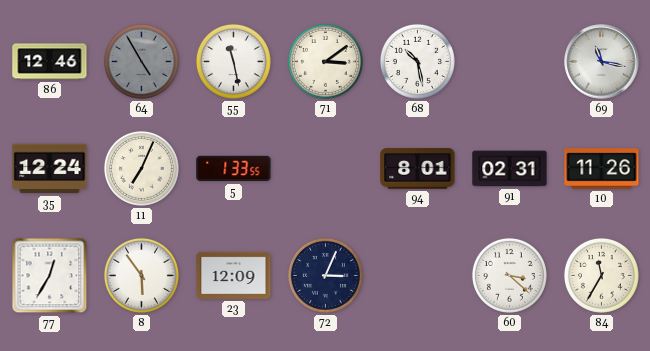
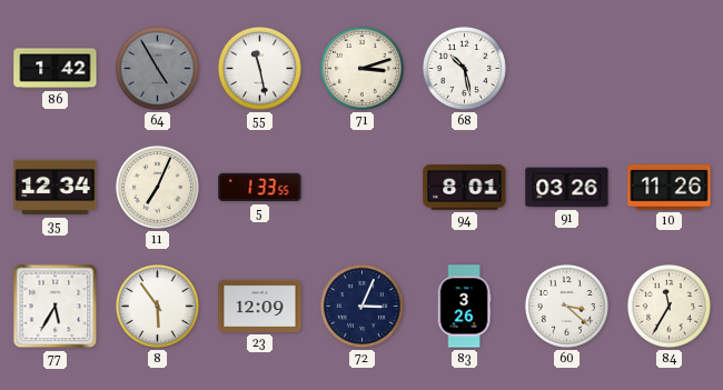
86: 12:46 -> 1:42
71: 3:09 -> 3:12
69: 11:17 -> none
35: 12:24 -> 12:34
91: 02:31 -> 03:26
77: 12:35 -> 5:35
83: none -> 3:26
